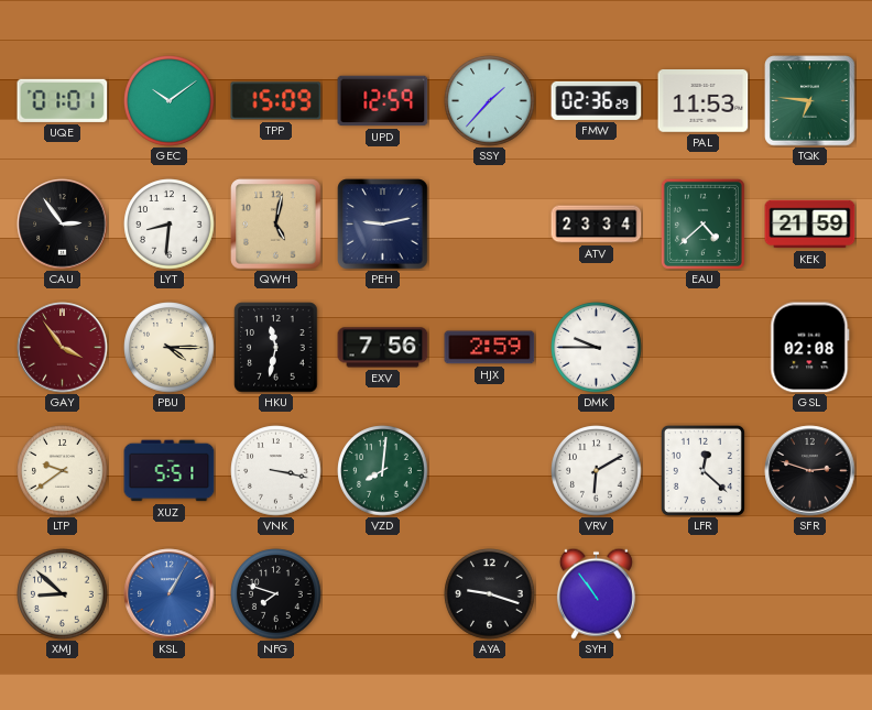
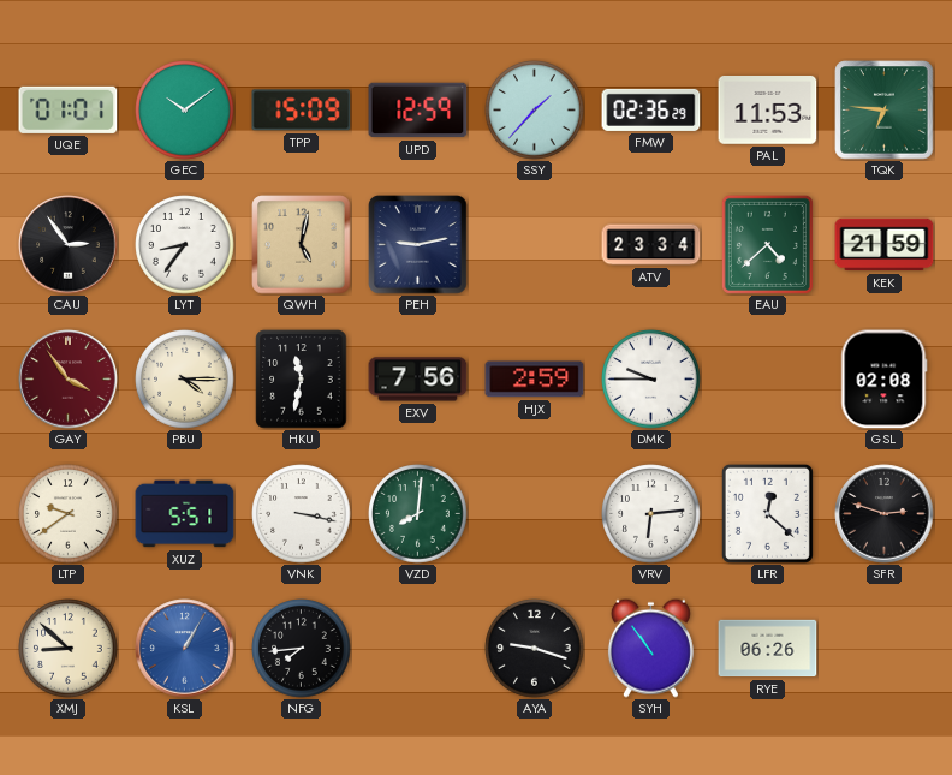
LYT: 8:31 -> 8:36
VRV: 6:10 -> 6:14
NFG: 7:48 -> 7:44
RYE: none -> 06:26
